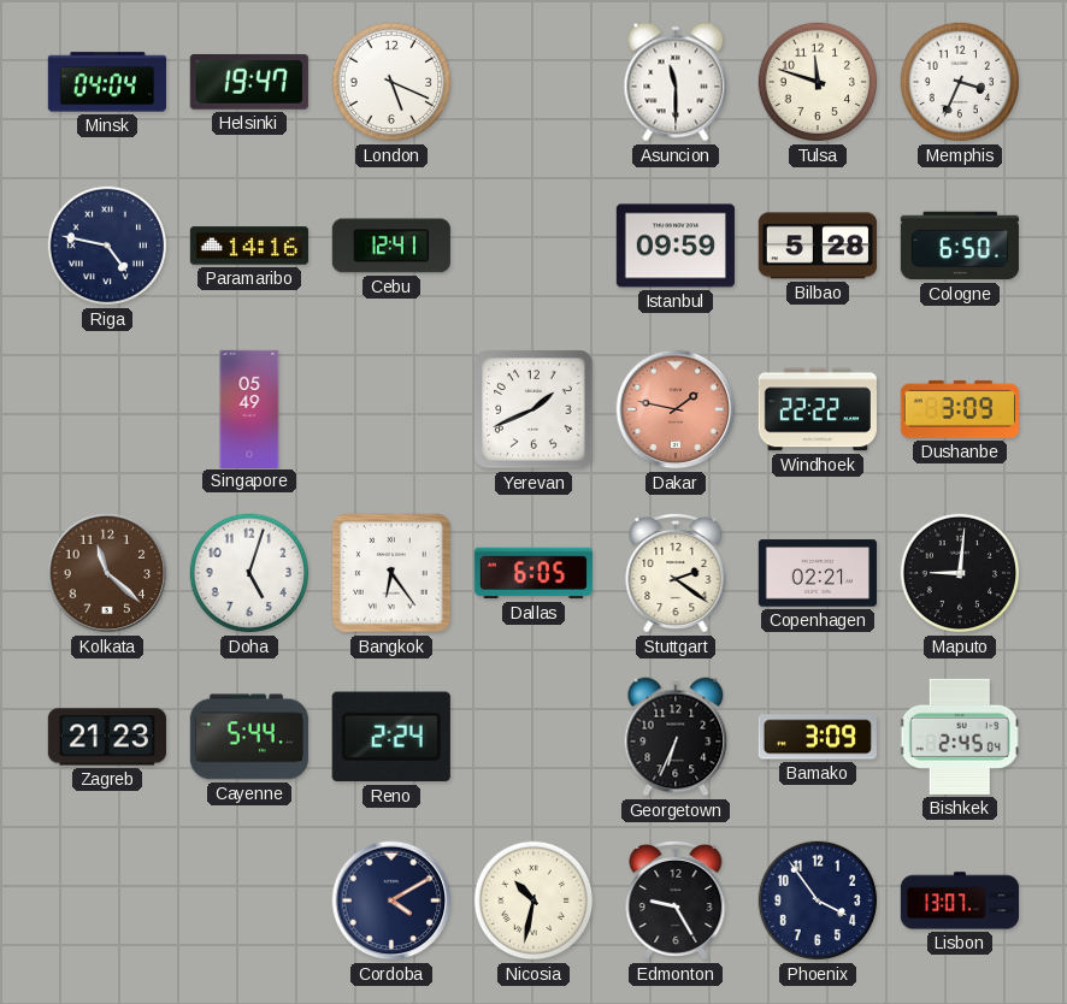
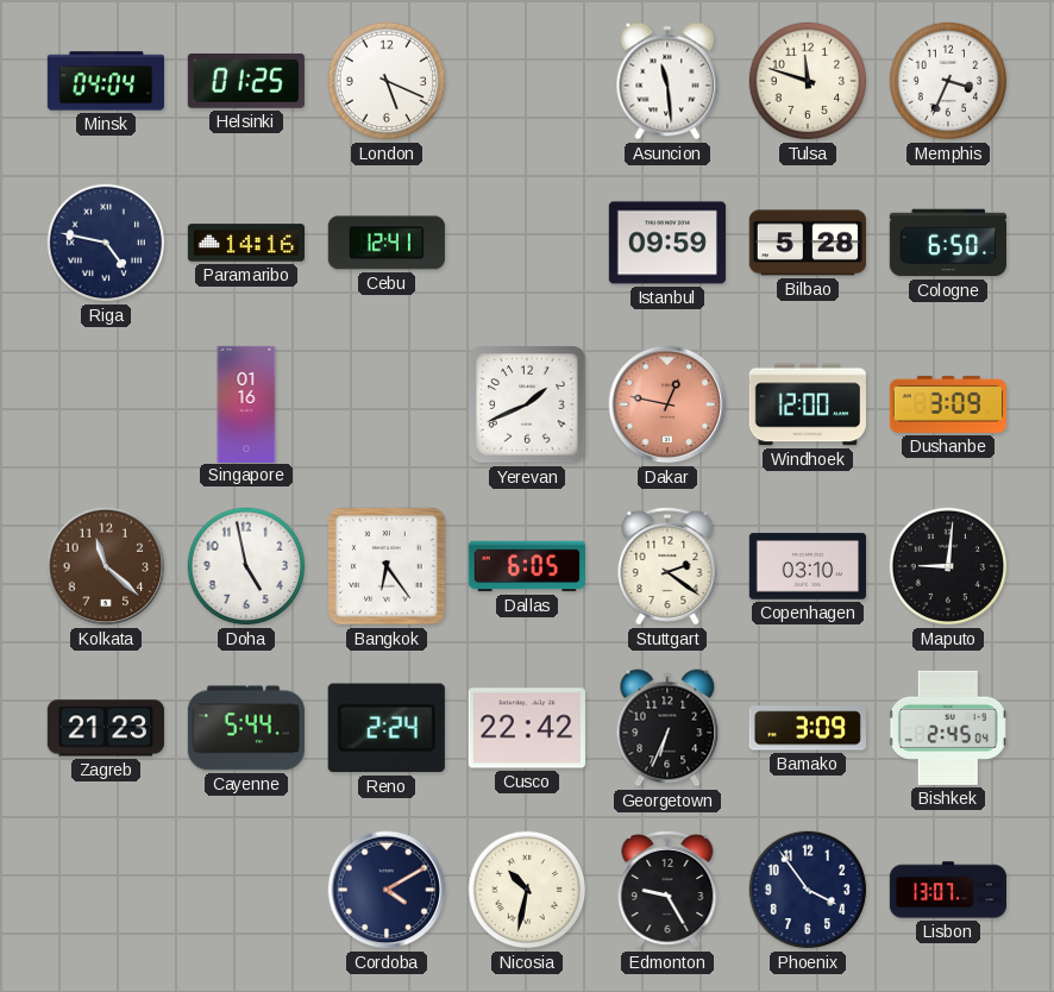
Helsinki: 19:47 -> 01:25
Asuncion: 11:30 -> 11:29
Singapore: 05:49 -> 01:16
Dakar: 1:47 -> 12:47
Windhoek: 22:22 -> 12:00
Doha: 5:03 -> 4:58
Copenhagen: 02:21 -> 03:10
Cusco: none -> 22:42
